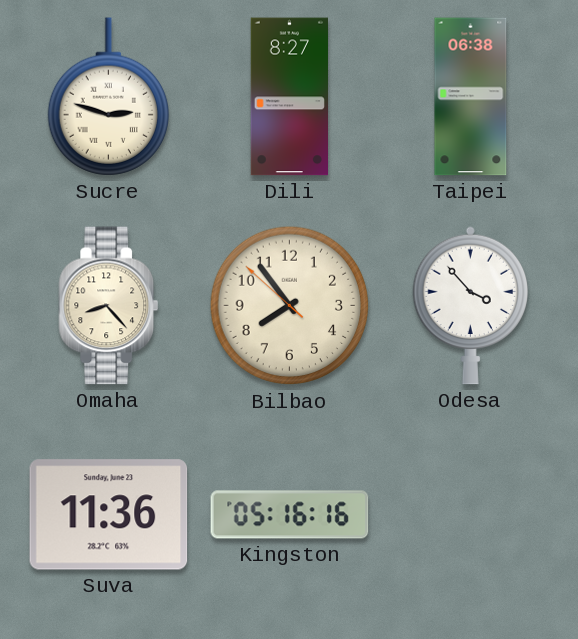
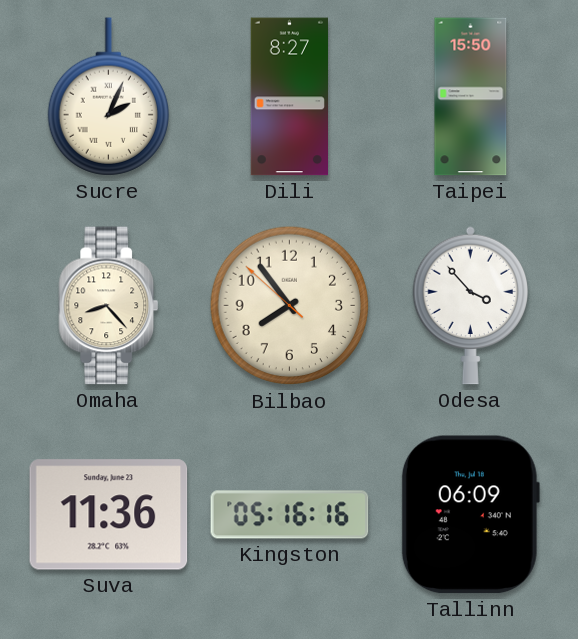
Sucre: 2:48 -> 2:04
Taipei: 06:38 -> 15:50
Tallinn: none -> 06:09
